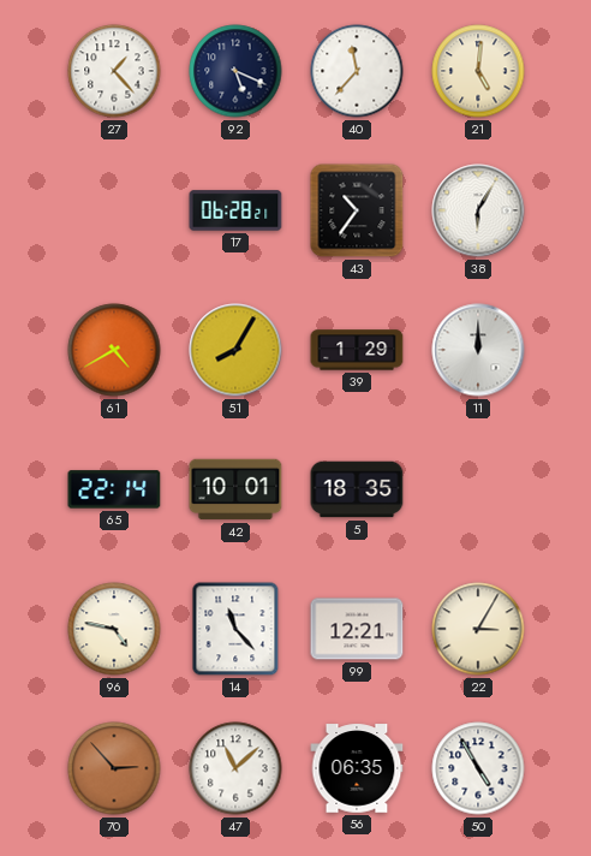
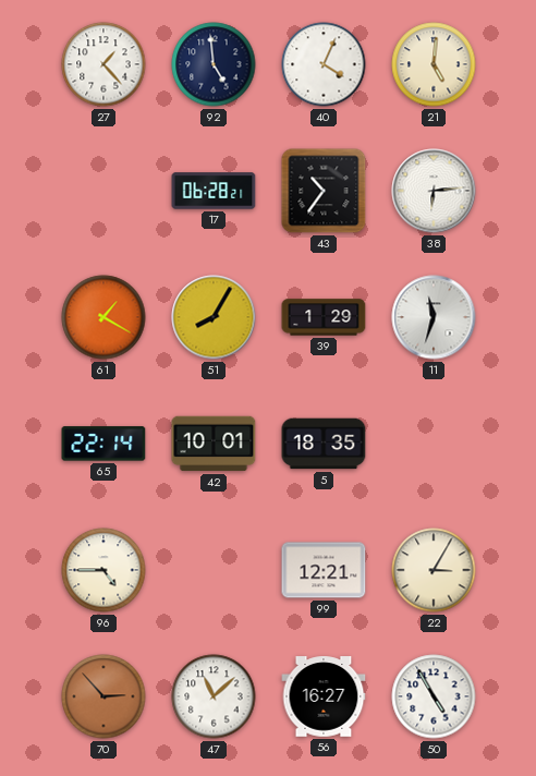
92: 5:19 -> 4:59
40: 11:37 -> 4:04
38: 6:05 -> 6:14
61: 4:40 -> 1:20
11: 12:00 -> 11:33
96: 4:47 -> 4:45
14: 11:23 -> none
56: 06:35 -> 16:27
